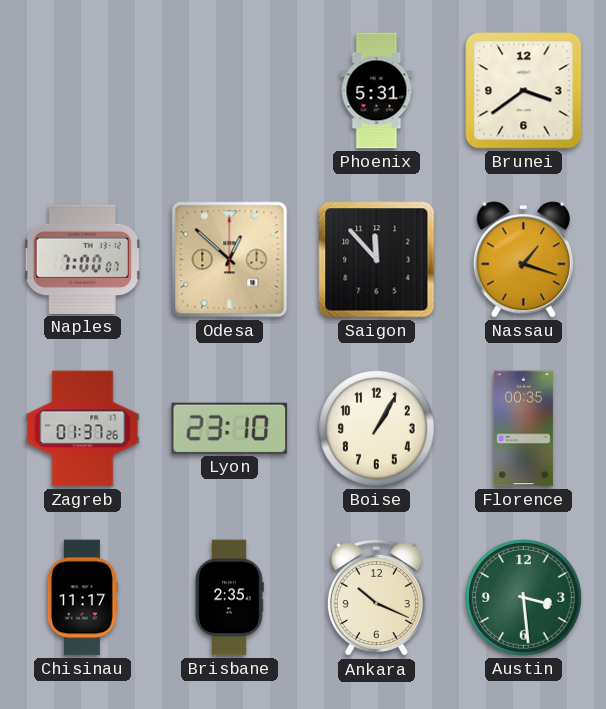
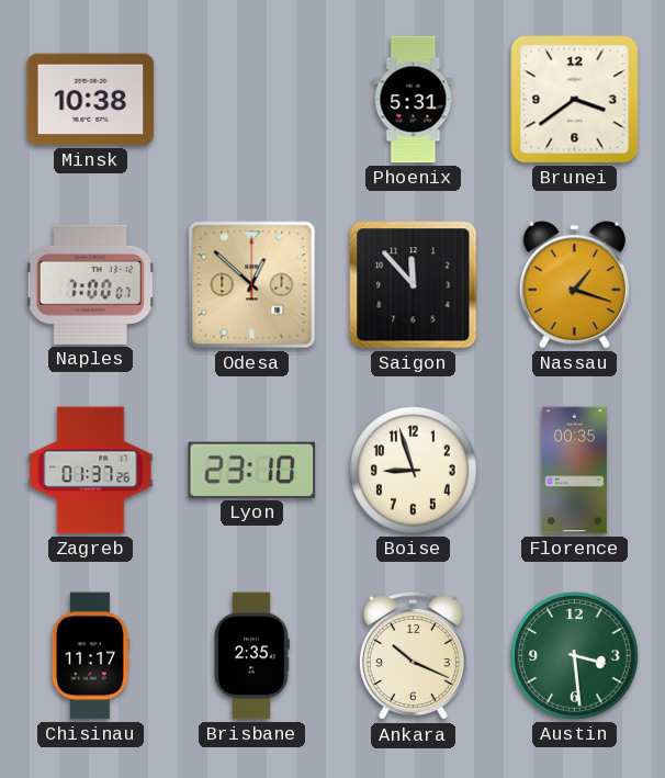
Minsk: none -> 10:38
Boise: 1:05 -> 8:57
